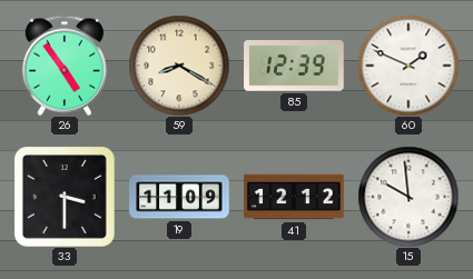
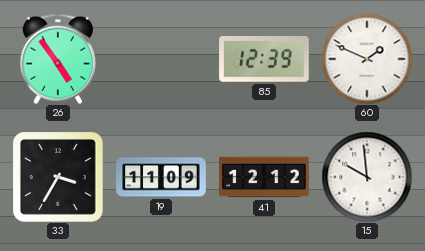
59: 8:20 -> none
33: 3:30 -> 3:35
